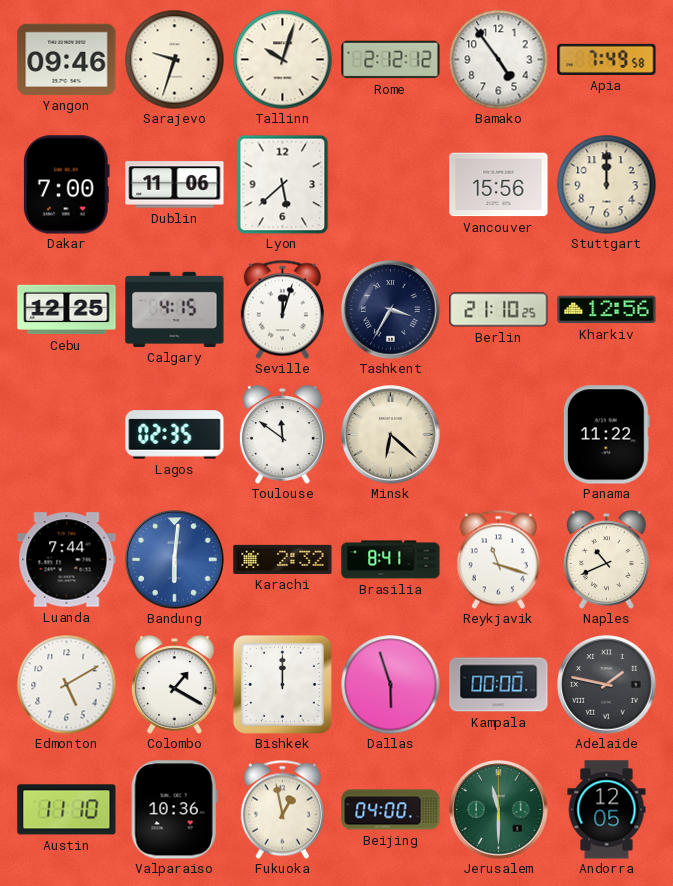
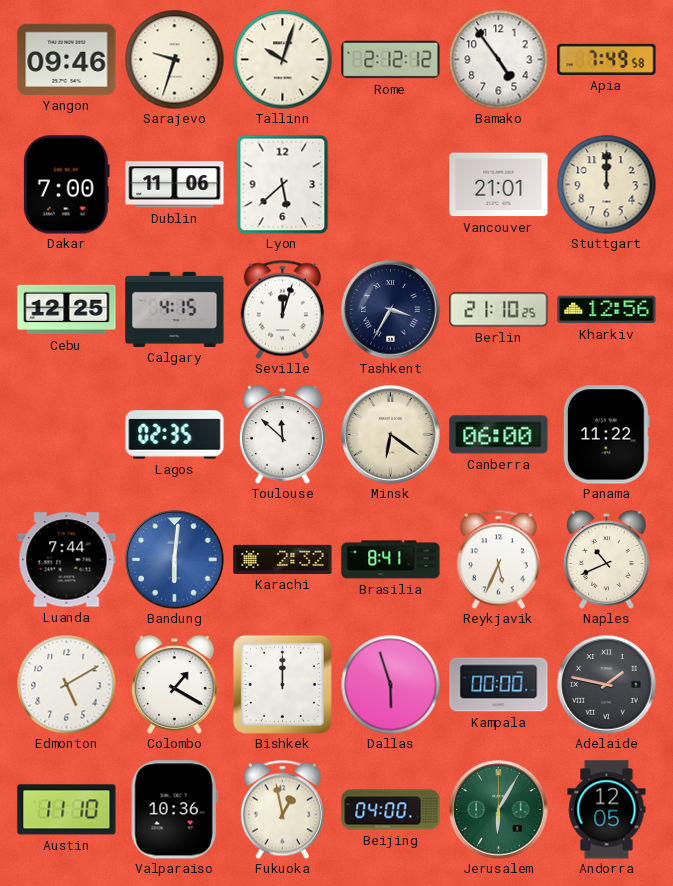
Vancouver: 15:56 -> 21:01
Toulouse: 11:51 -> 11:52
Minsk: 6:22 -> 6:21
Canberra: none -> 06:00
Reykjavik: 11:18 -> 5:34
Jerusalem: 11:30 -> 6:05
